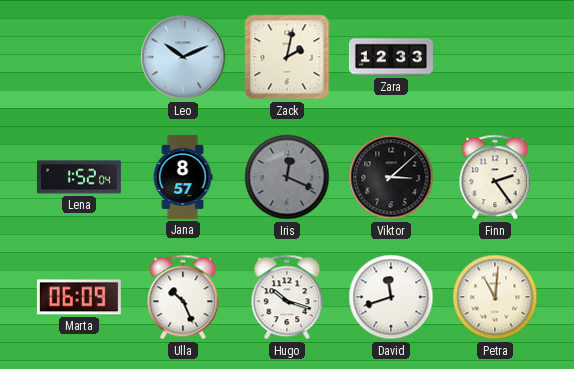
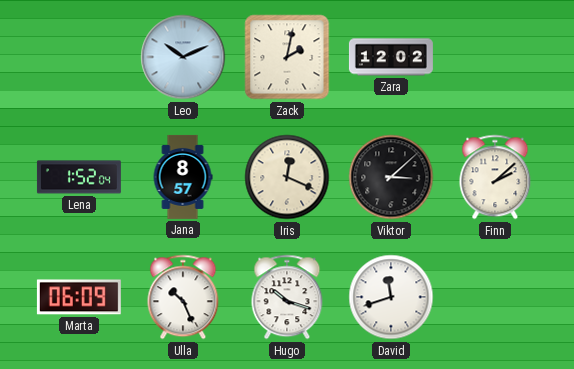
Zara: 12:33 -> 12:02
Iris dial: grey -> cream
Finn: 2:24 -> 2:08
Petra: 11:01 -> none
